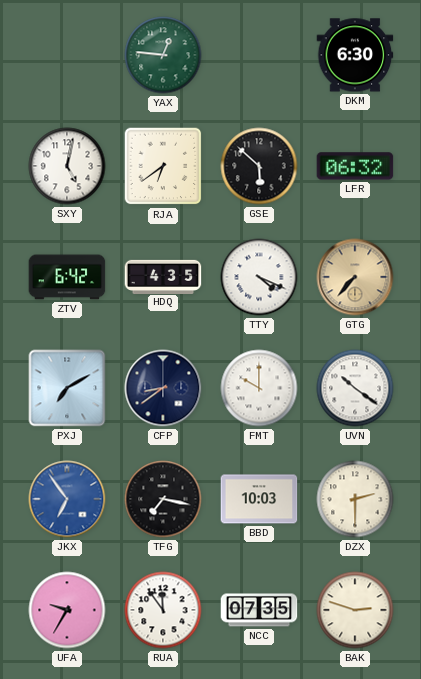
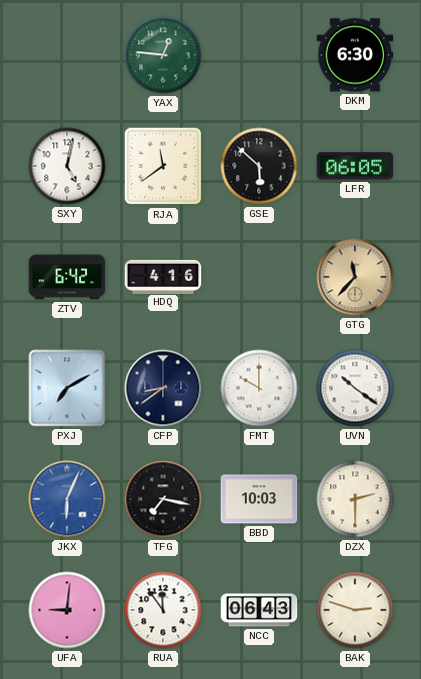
RJA: 6:39 -> 11:39
LFR: 06:32 -> 06:05
HDQ: 4:35 -> 4:16
TTY: 4:19 -> none
GTG: 7:37 -> 11:37
JKX: 6:54 -> 6:04
UFA: 9:35 -> 9:01
NCC: 07:35 -> 06:43
